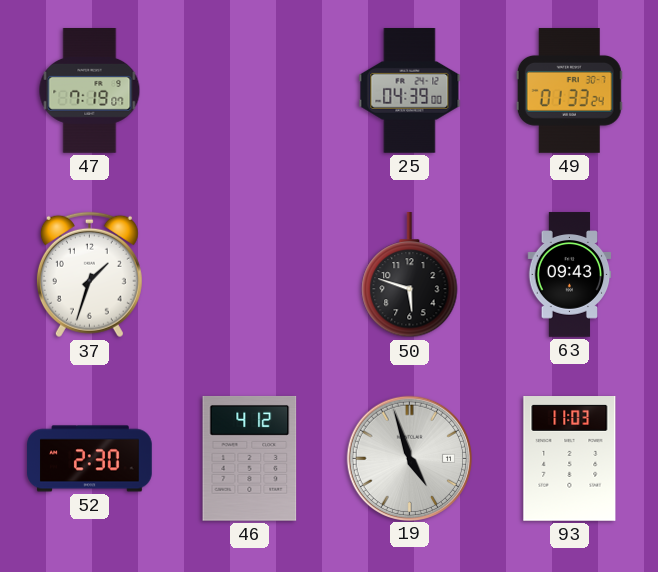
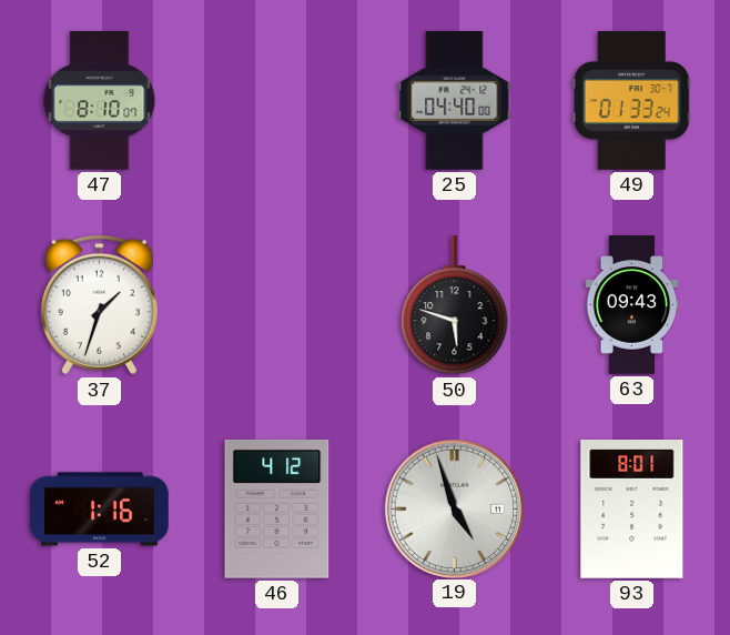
47: 7:19 -> 8:10
25: 04:39 -> 04:40
52: 2:30 -> 1:16
93: 11:03 -> 8:01
